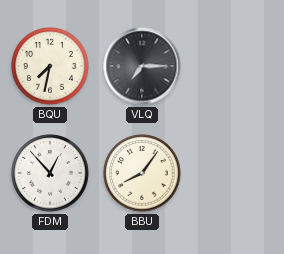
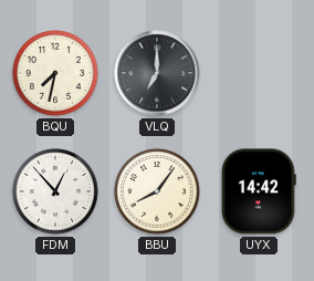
VLQ: 7:15 -> 7:00
UYX: none -> 14:42
